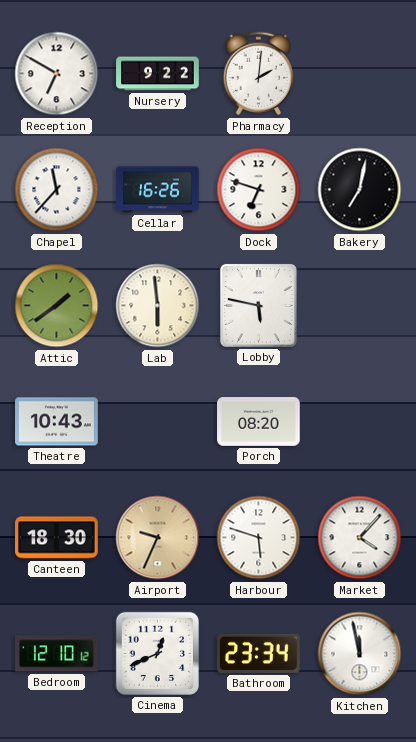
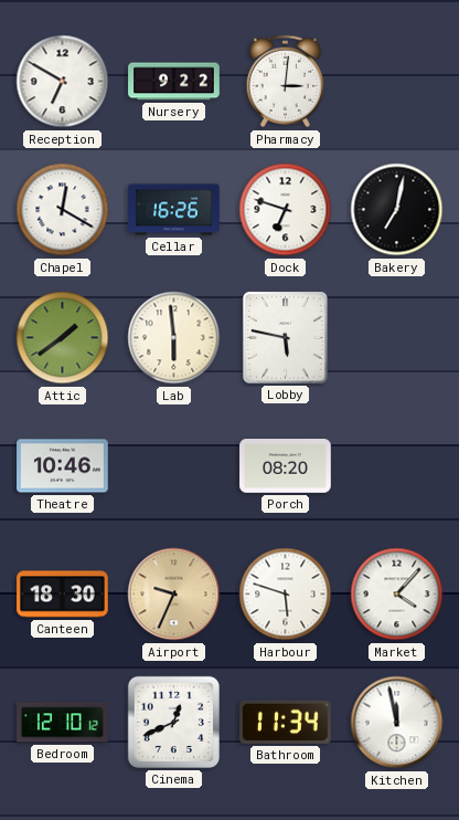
Pharmacy: 2:01 -> 3:01
Chapel: 11:37 -> 12:20
Theatre: 10:43 -> 10:46
Bathroom: 23:34 -> 11:34
